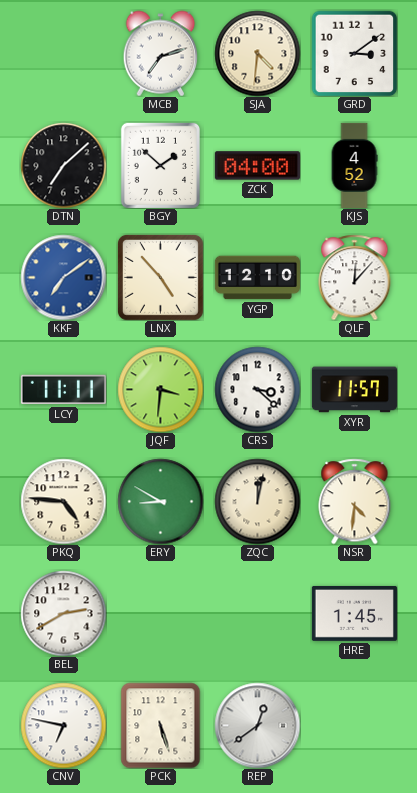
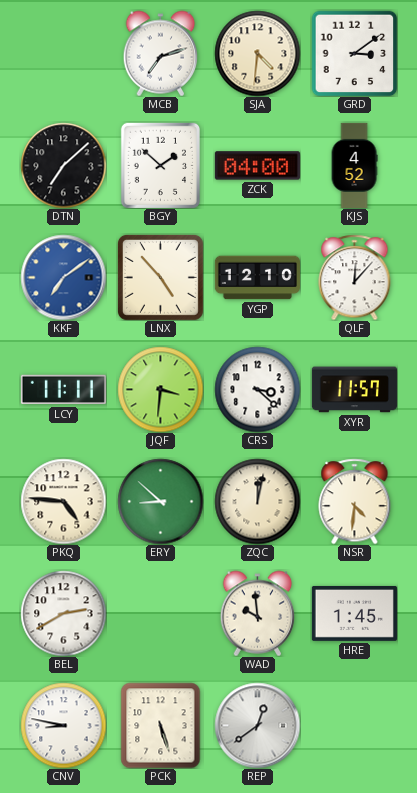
ERY: 8:50 -> 8:52
WAD: none -> 9:59
CNV: 6:47 -> 8:47
